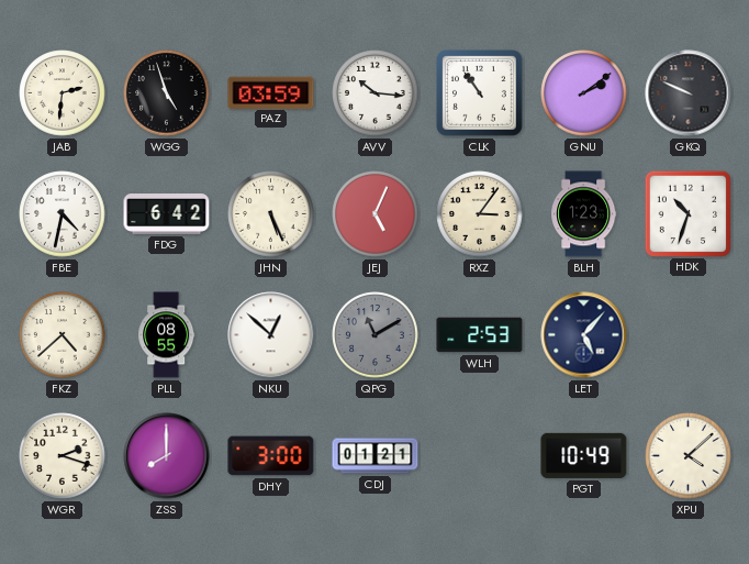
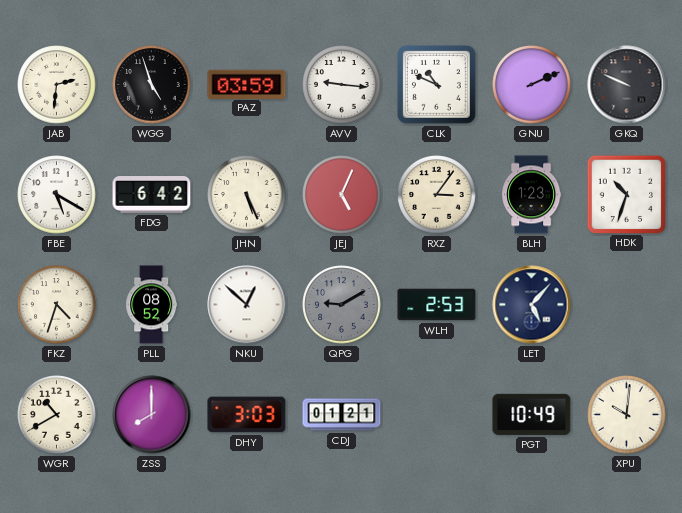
AVV: 10:16 -> 9:16
CLK: 10:54 -> 10:49
GNU: 2:09 -> 2:11
FBE: 4:32 -> 5:20
FKZ: 4:38 -> 4:33
PLL: 08:55 -> 08:52
QPG: 11:10 -> 9:10
WGR: 2:18 -> 10:40
DHY: 3:00 -> 3:03
XPU: 4:08 -> 10:01
